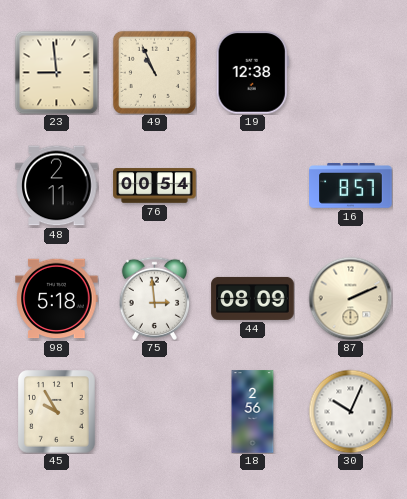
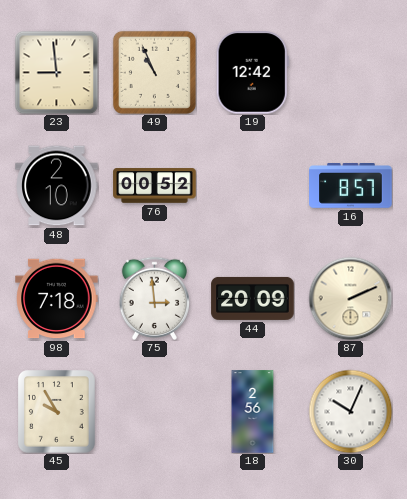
19: 12:38 -> 12:42
48: 2:11 -> 2:10
76: 00:54 -> 00:52
98: 5:18 -> 7:18
44: 08:09 -> 20:09
